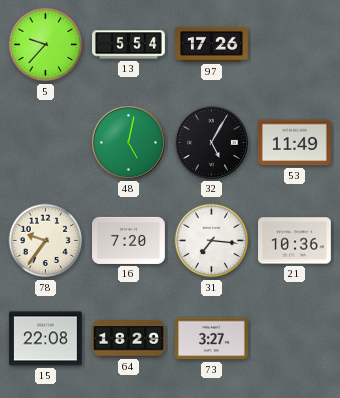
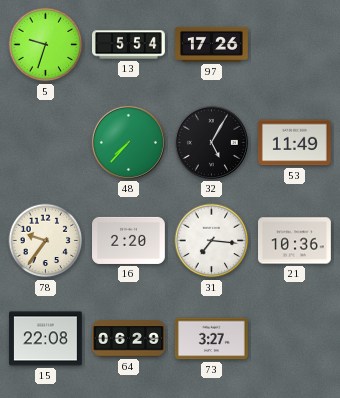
5: 9:37 -> 9:33
48: 5:02 -> 7:37
16: 7:20 -> 2:20
64: 18:29 -> 06:29
